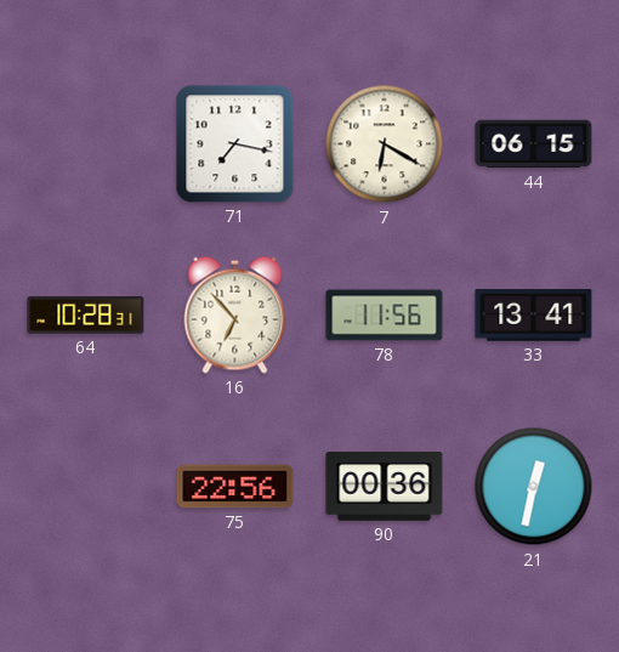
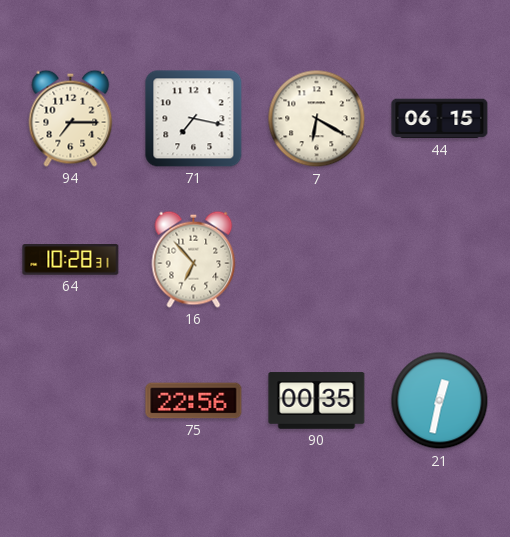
94: none -> 7:15
78: 11:56 -> none
33: 13:41 -> none
90: 00:36 -> 00:35
